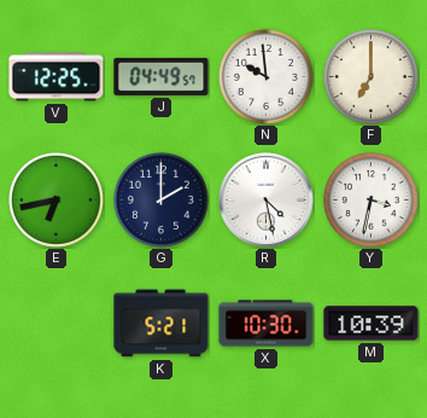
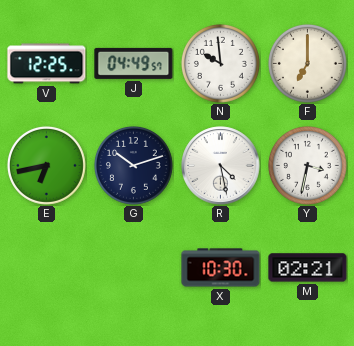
G: 2:00 -> 10:12
K: 5:21 -> none
M: 10:39 -> 02:21
